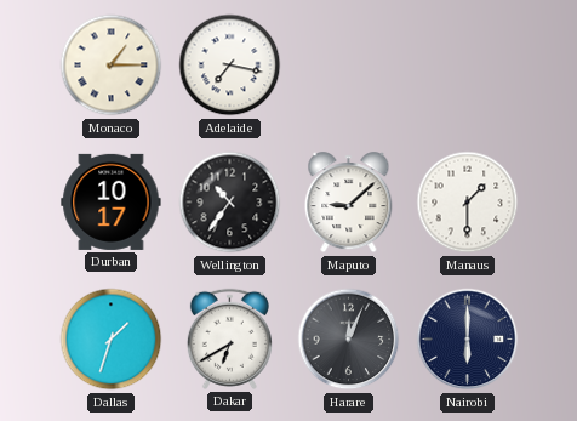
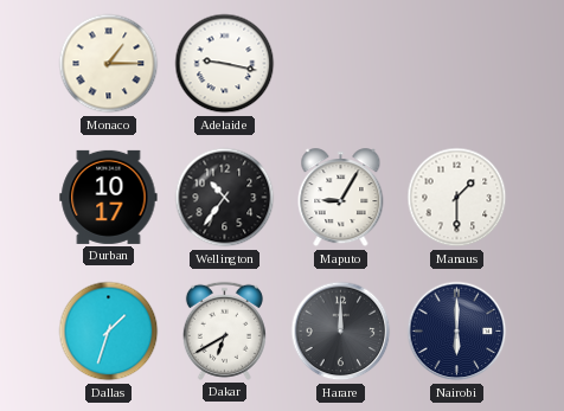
Adelaide: 7:17 -> 9:17
Maputo: 9:08 -> 9:05
Harare: 12:04 -> 12:00
